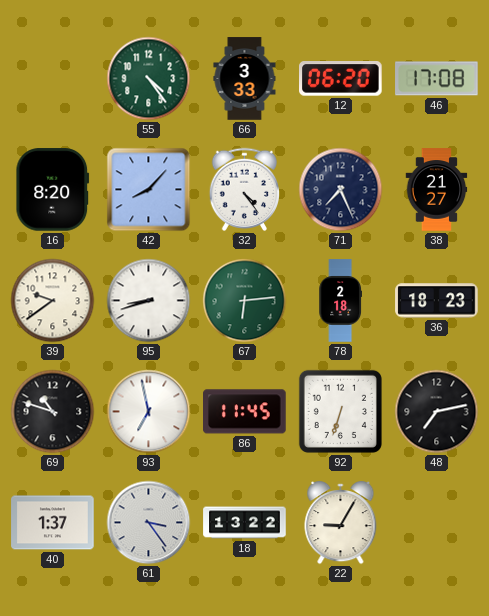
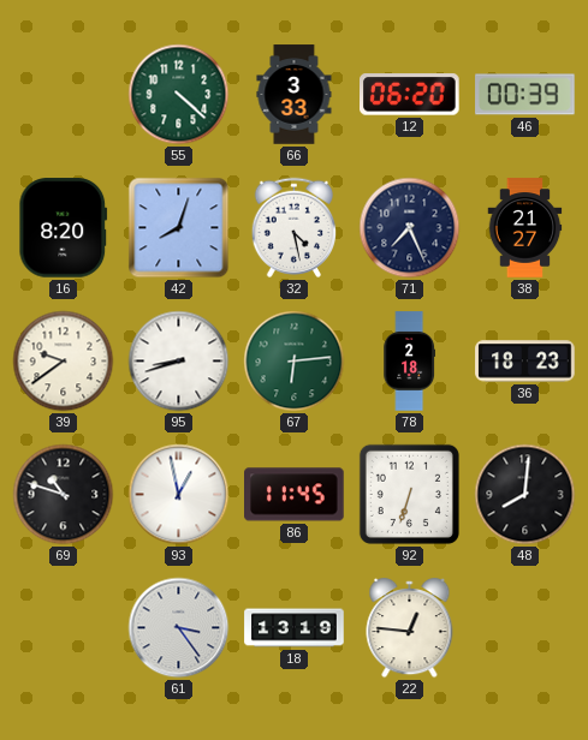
55: 4:24 -> 4:22
46: 17:08 -> 00:39
42: 8:07 -> 8:03
32: 4:24 -> 4:28
93: 6:58 -> 12:58
48: 7:13 -> 8:01
40: 1:37 -> none
18: 13:22 -> 13:19
22: 9:05 -> 12:46
